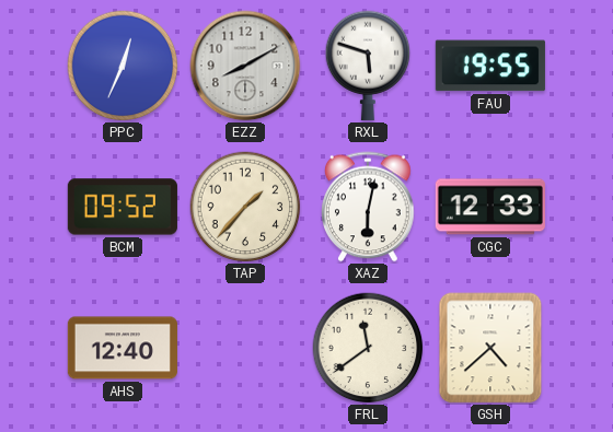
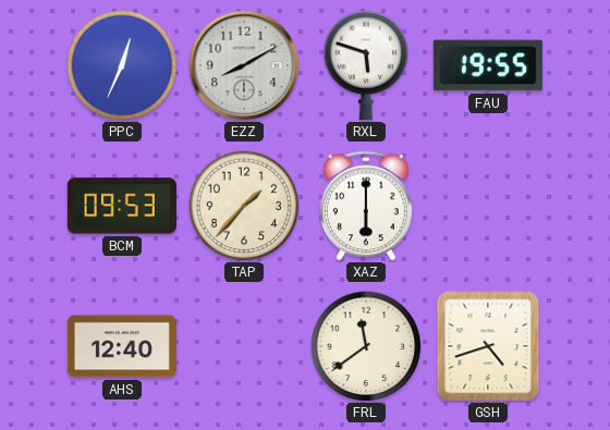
BCM: 09:52 -> 09:53
XAZ: 6:02 -> 6:00
CGC: 12:33 -> none
GSH: 4:38 -> 4:42
